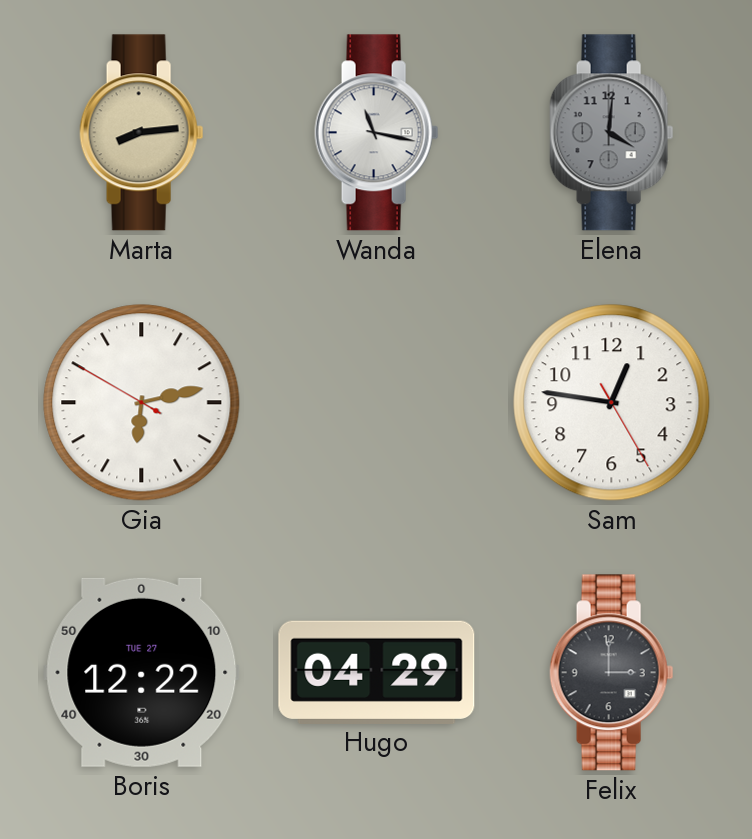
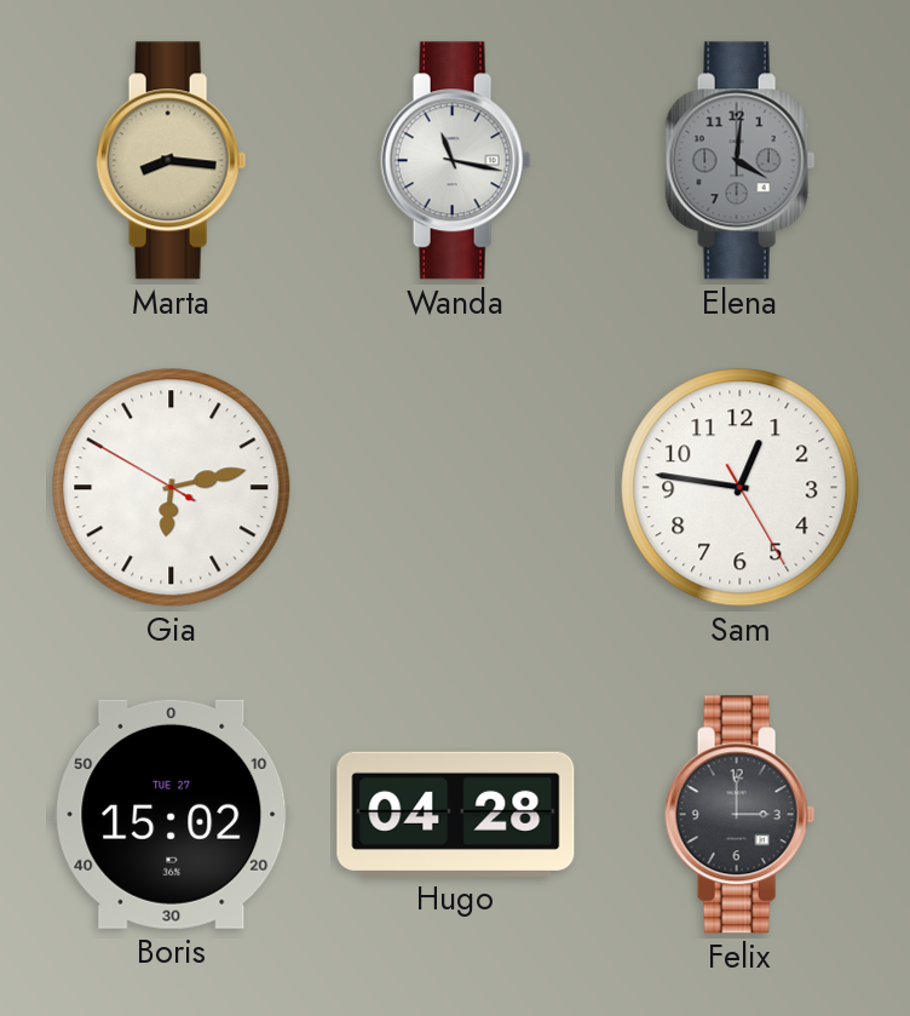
Marta: 8:14 -> 8:16
Boris: 12:22 -> 15:02
Hugo: 04:29 -> 04:28
